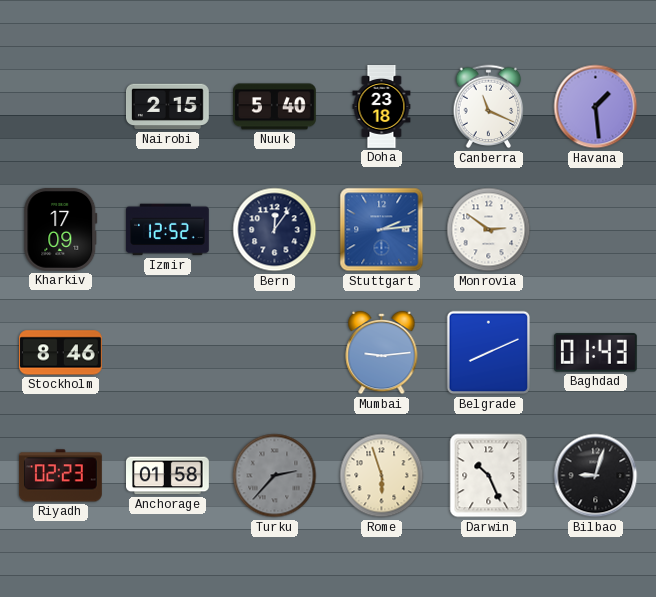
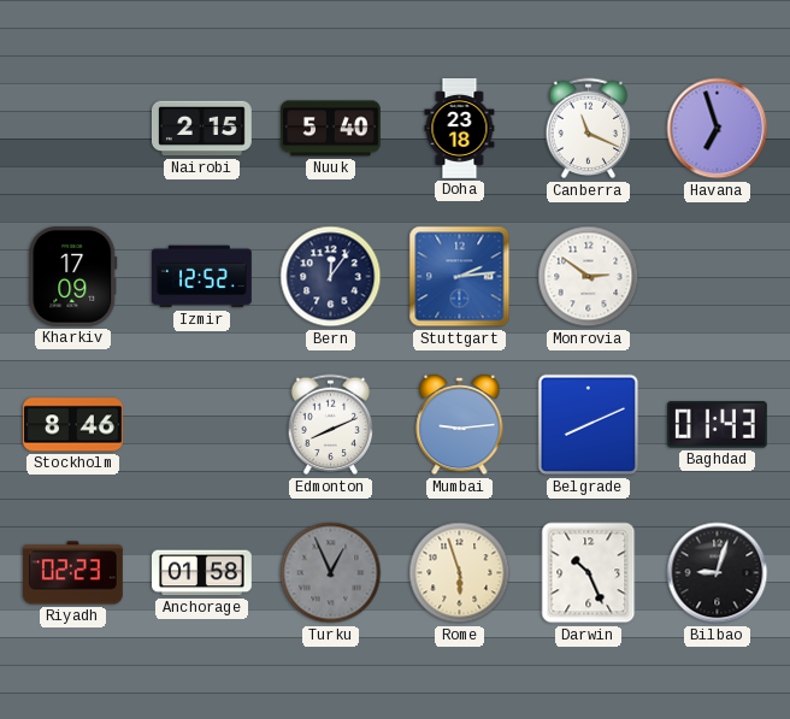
Havana: 1:29 -> 6:57
Edmonton: none -> 8:11
Turku: 2:37 -> 12:56
